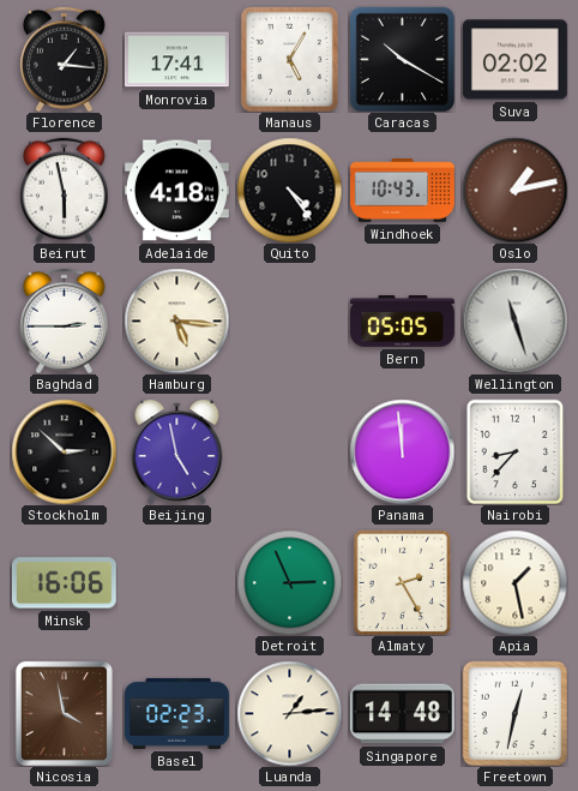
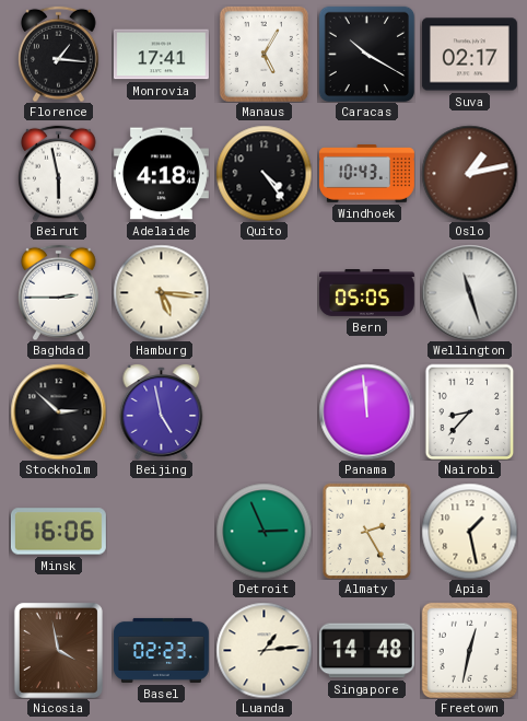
Suva: 02:02 -> 02:17
